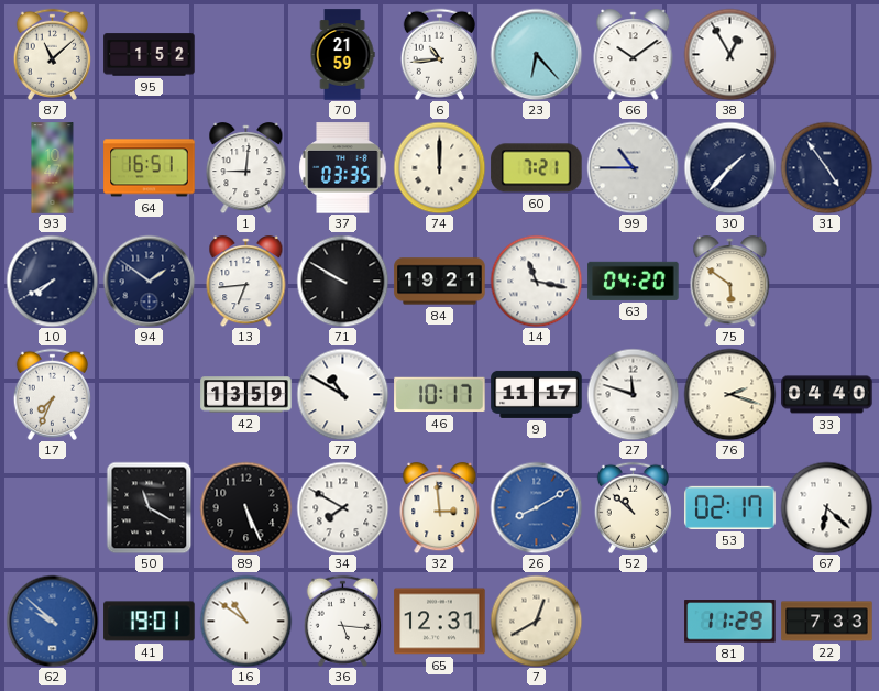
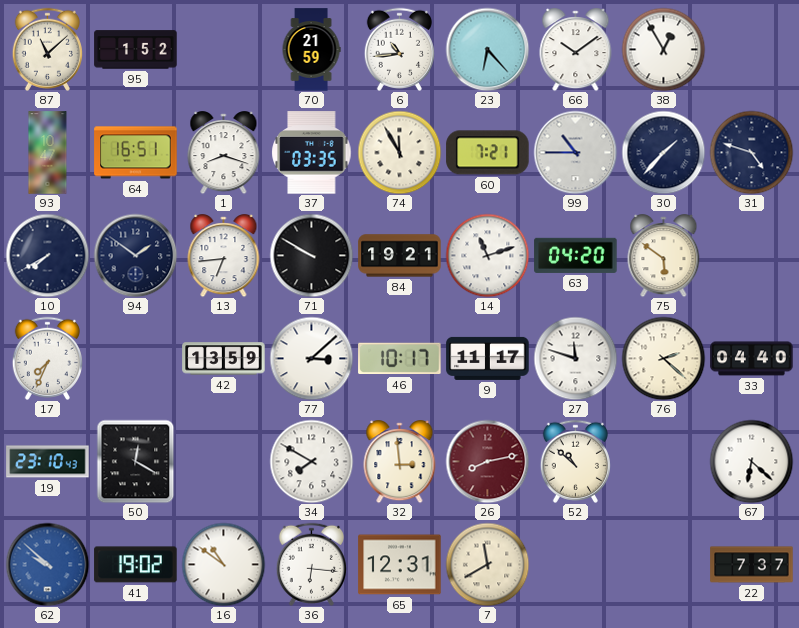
1: 9:01 -> 8:18
74: 12:00 -> 11:55
31: 4:54 -> 4:48
14: 11:17 -> 11:12
77: 10:50 -> 3:08
76: 2:18 -> 2:22
19: none -> 23:10
50: 11:20 -> 12:20
89: 5:26 -> none
26: 8:10 -> 8:13
26 dial: blue -> burgundy
53: 02:17 -> none
41: 19:01 -> 19:02
36: 5:16 -> 6:16
7: 12:40 -> 11:40
81: 11:29 -> none
22: 7:33 -> 7:37
